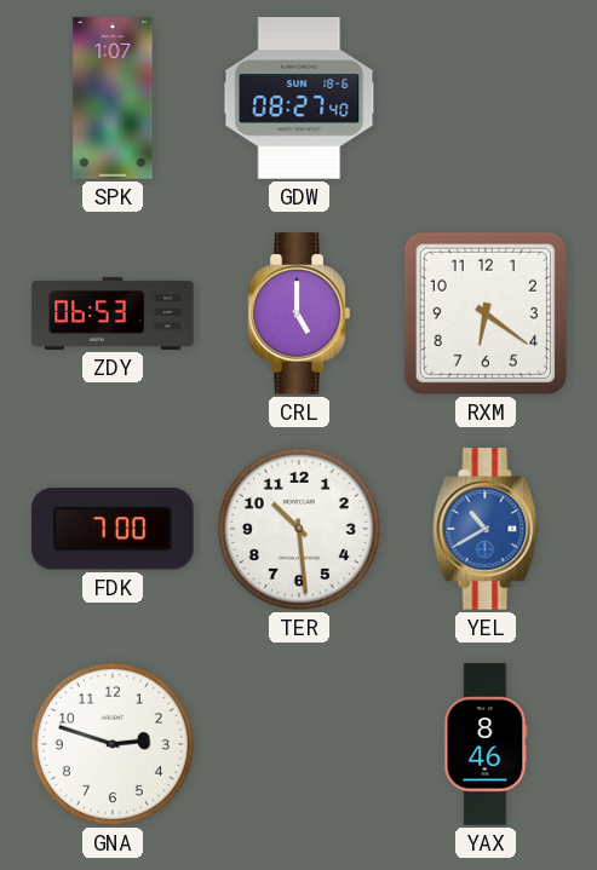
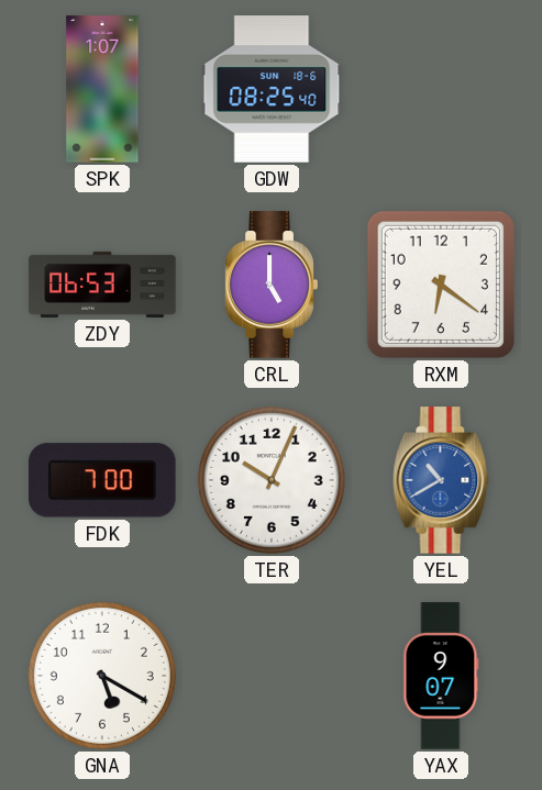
GDW: 08:27 -> 08:25
TER: 10:29 -> 10:04
GNA: 2:48 -> 5:20
YAX: 8:46 -> 9:07
